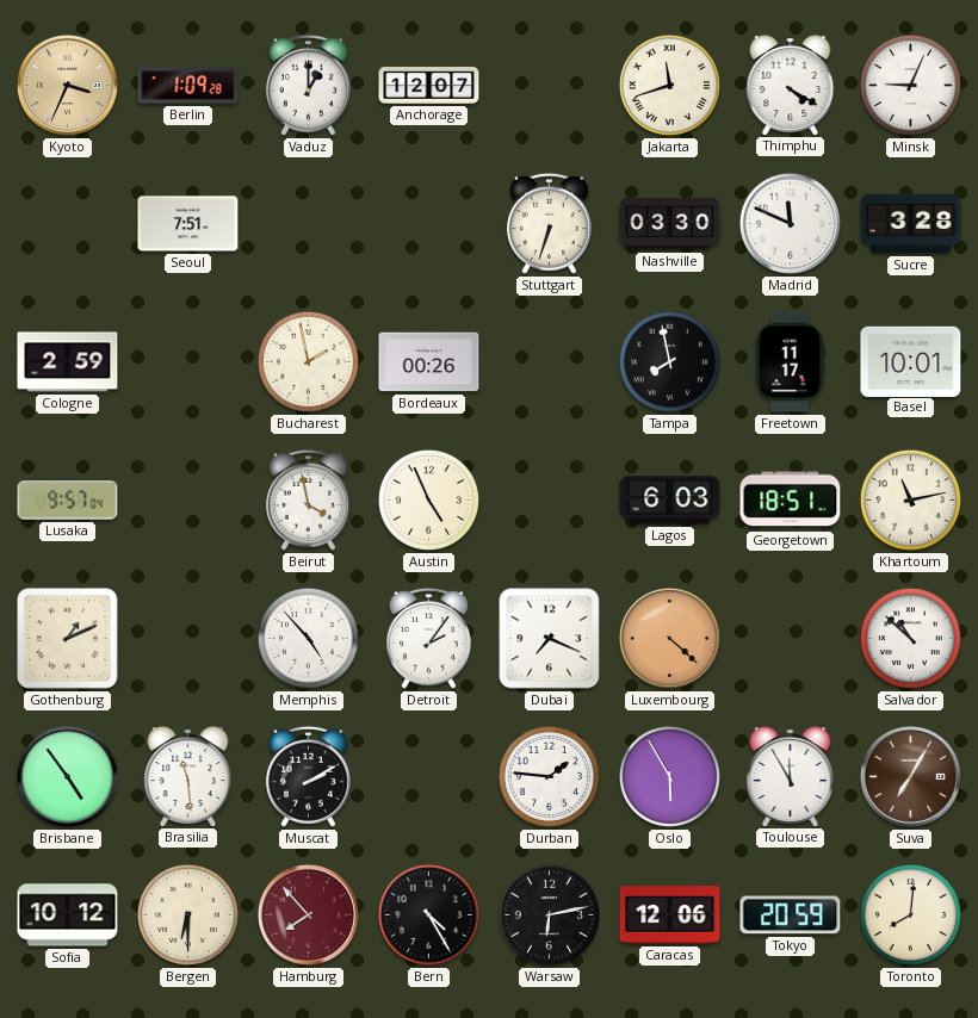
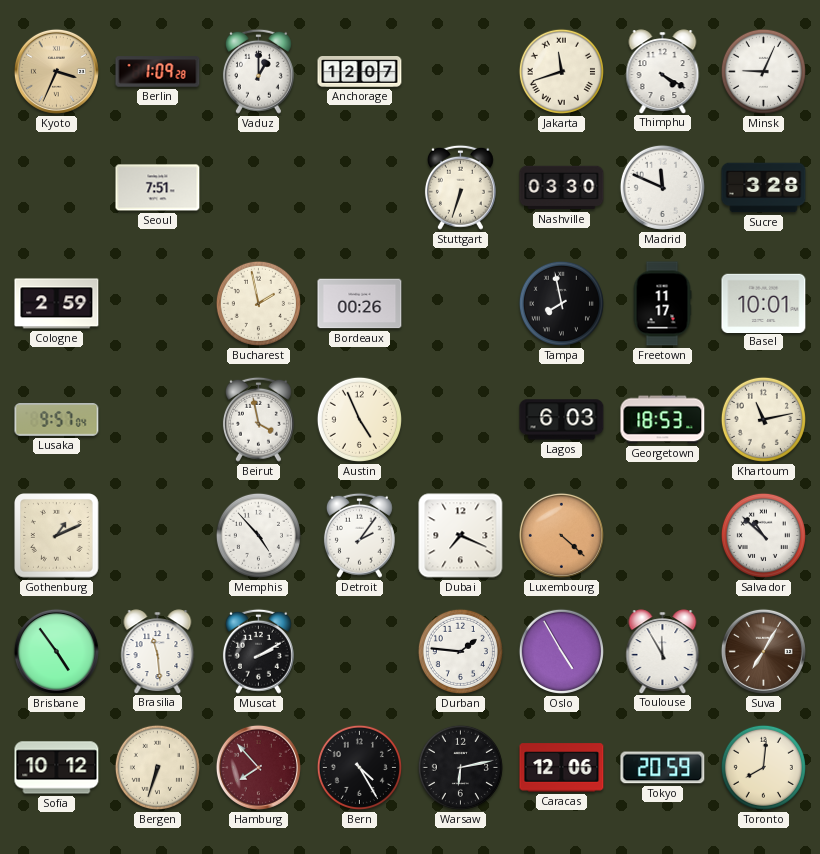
Georgetown: 18:51 -> 18:53
Oslo: 5:55 -> 4:55
Bergen: 6:30 -> 6:33
